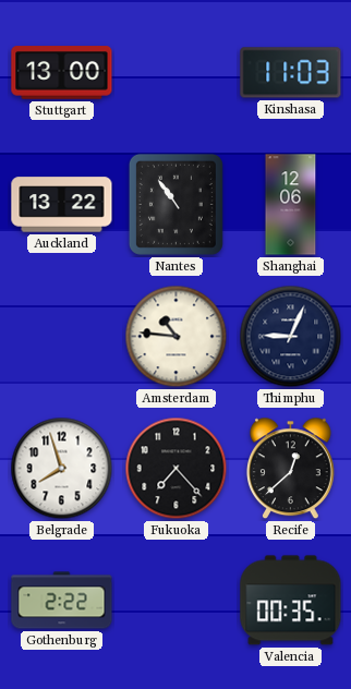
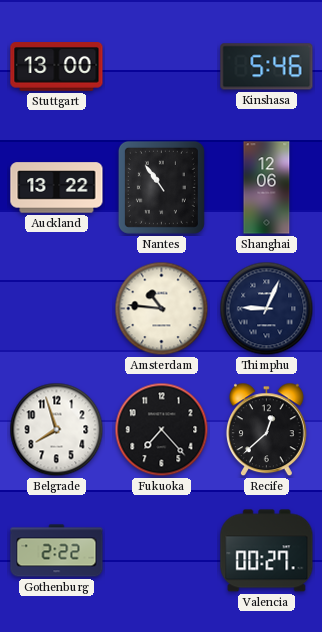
Kinshasa: 11:03 -> 5:46
Valencia: 00:35 -> 00:27
